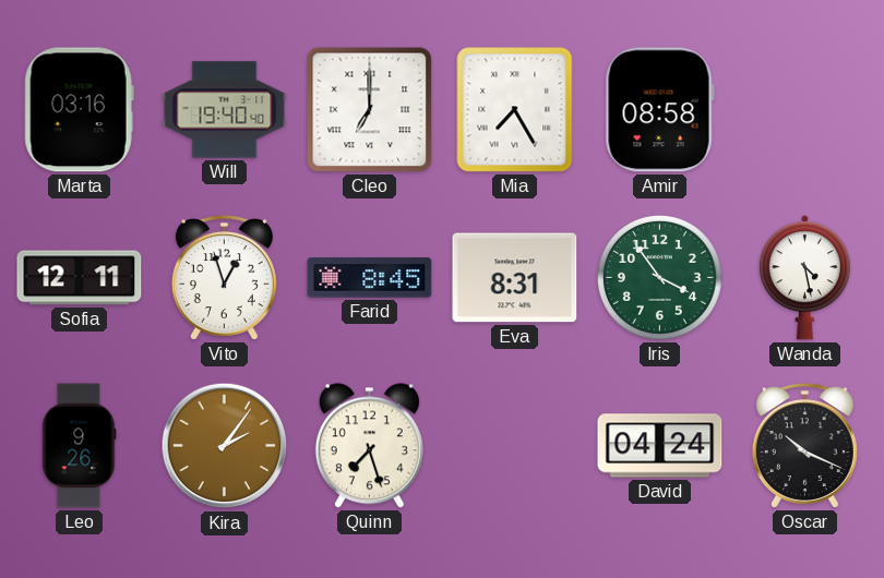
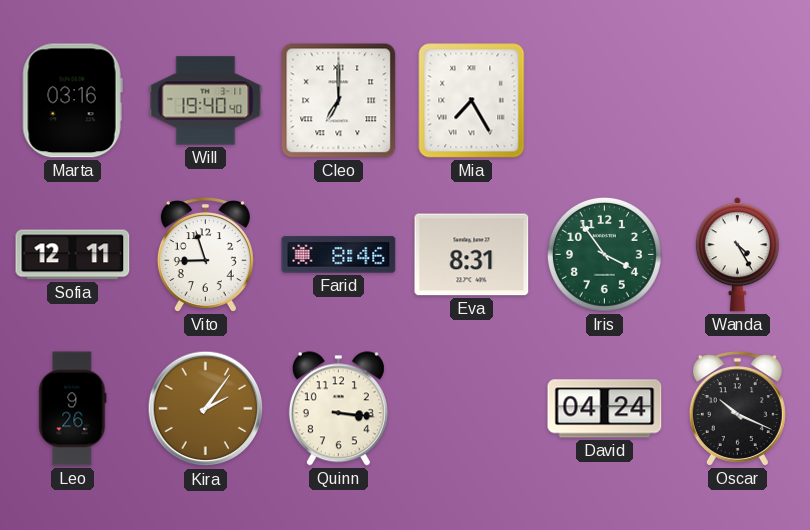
Amir: 08:58 -> none
Vito: 12:57 -> 8:57
Farid: 8:45 -> 8:46
Wanda: 4:28 -> 4:25
Quinn: 7:27 -> 3:16
